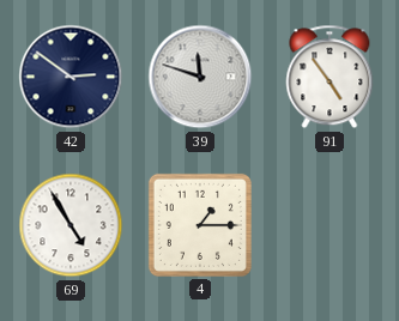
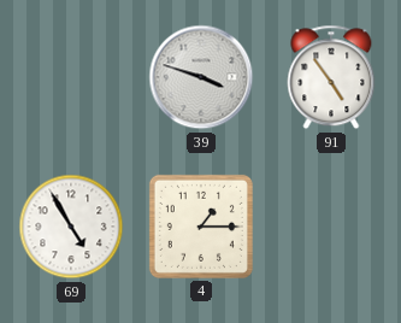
42: 2:51 -> none
39: 11:48 -> 3:48
